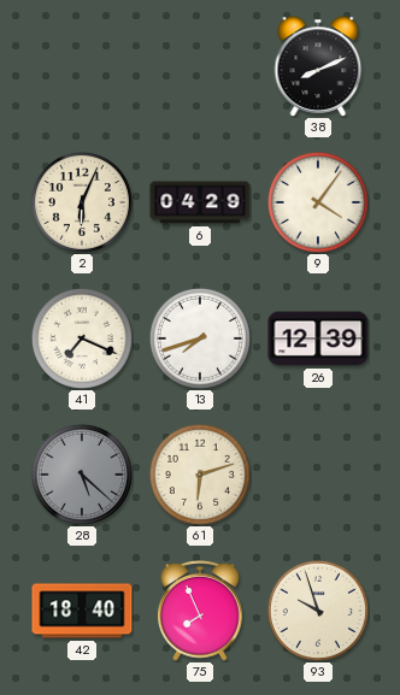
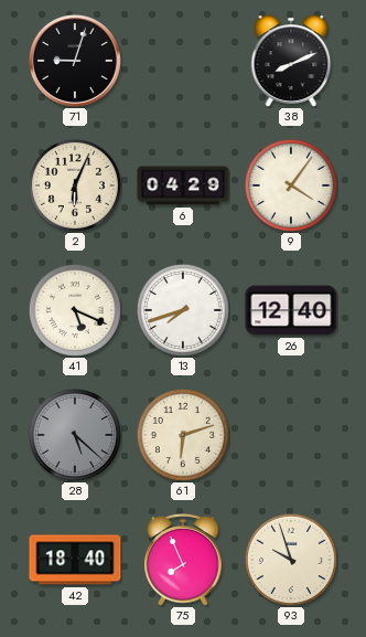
71: none -> 9:03
41: 7:19 -> 5:19
26: 12:39 -> 12:40
